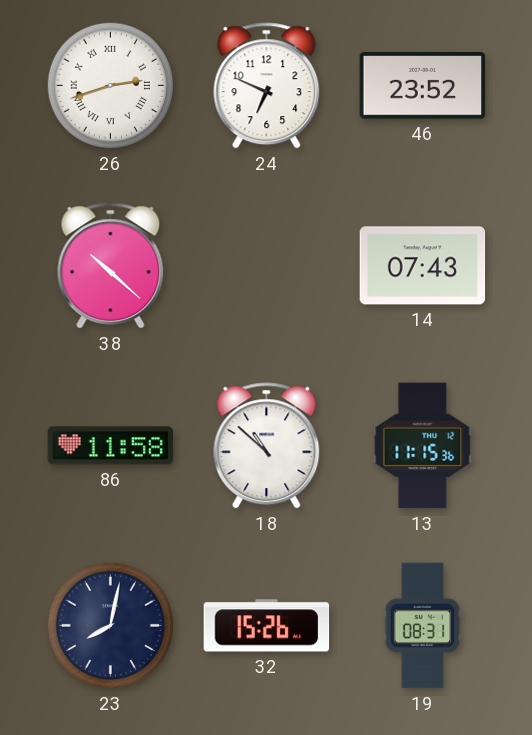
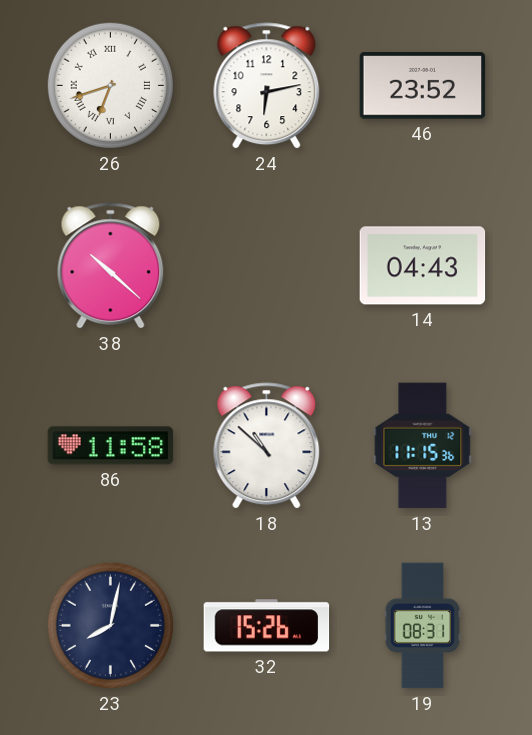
26: 2:42 -> 6:42
24: 6:49 -> 6:13
14: 07:43 -> 04:43
